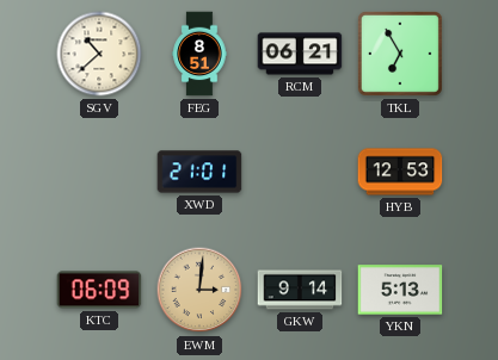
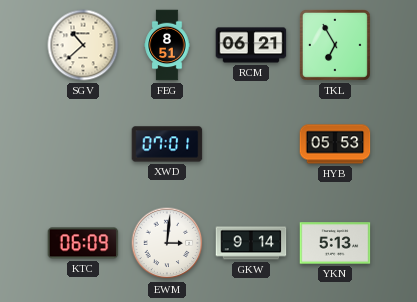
XWD: 21:01 -> 07:01
HYB: 12:53 -> 05:53
EWM dial: champagne -> white
